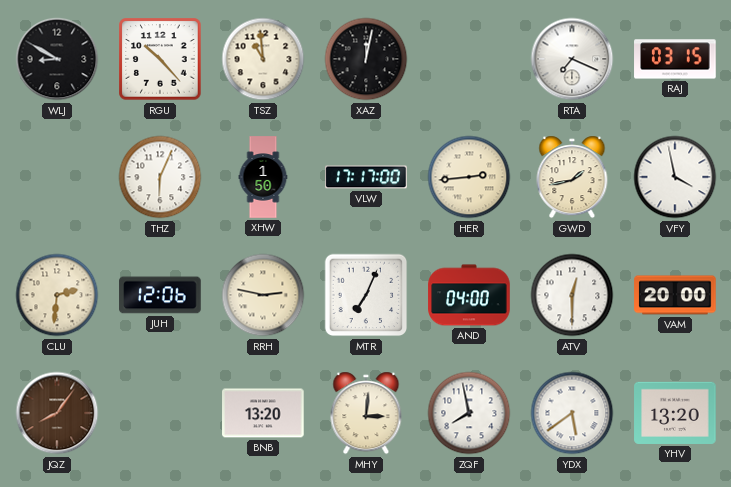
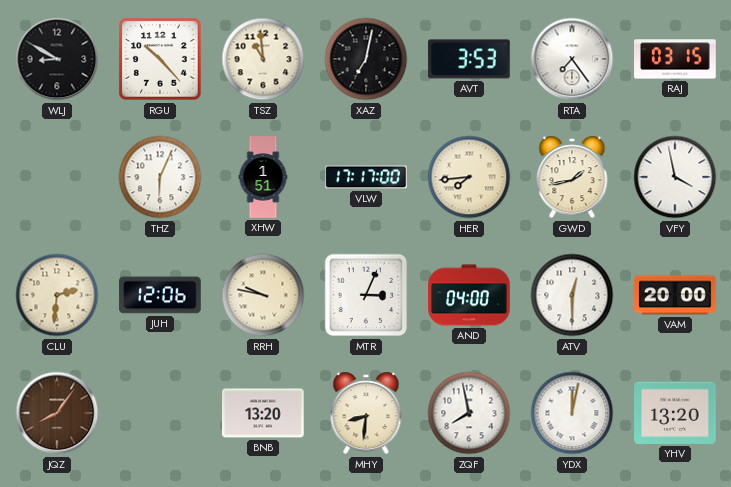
XAZ: 12:02 -> 7:02
AVT: none -> 3:53
RTA: 7:19 -> 7:24
XHW: 1:50 -> 1:51
HER: 2:44 -> 7:44
RRH: 2:47 -> 9:47
MTR: 7:04 -> 3:04
MHY: 3:01 -> 8:31
YDX: 5:39 -> 12:02
